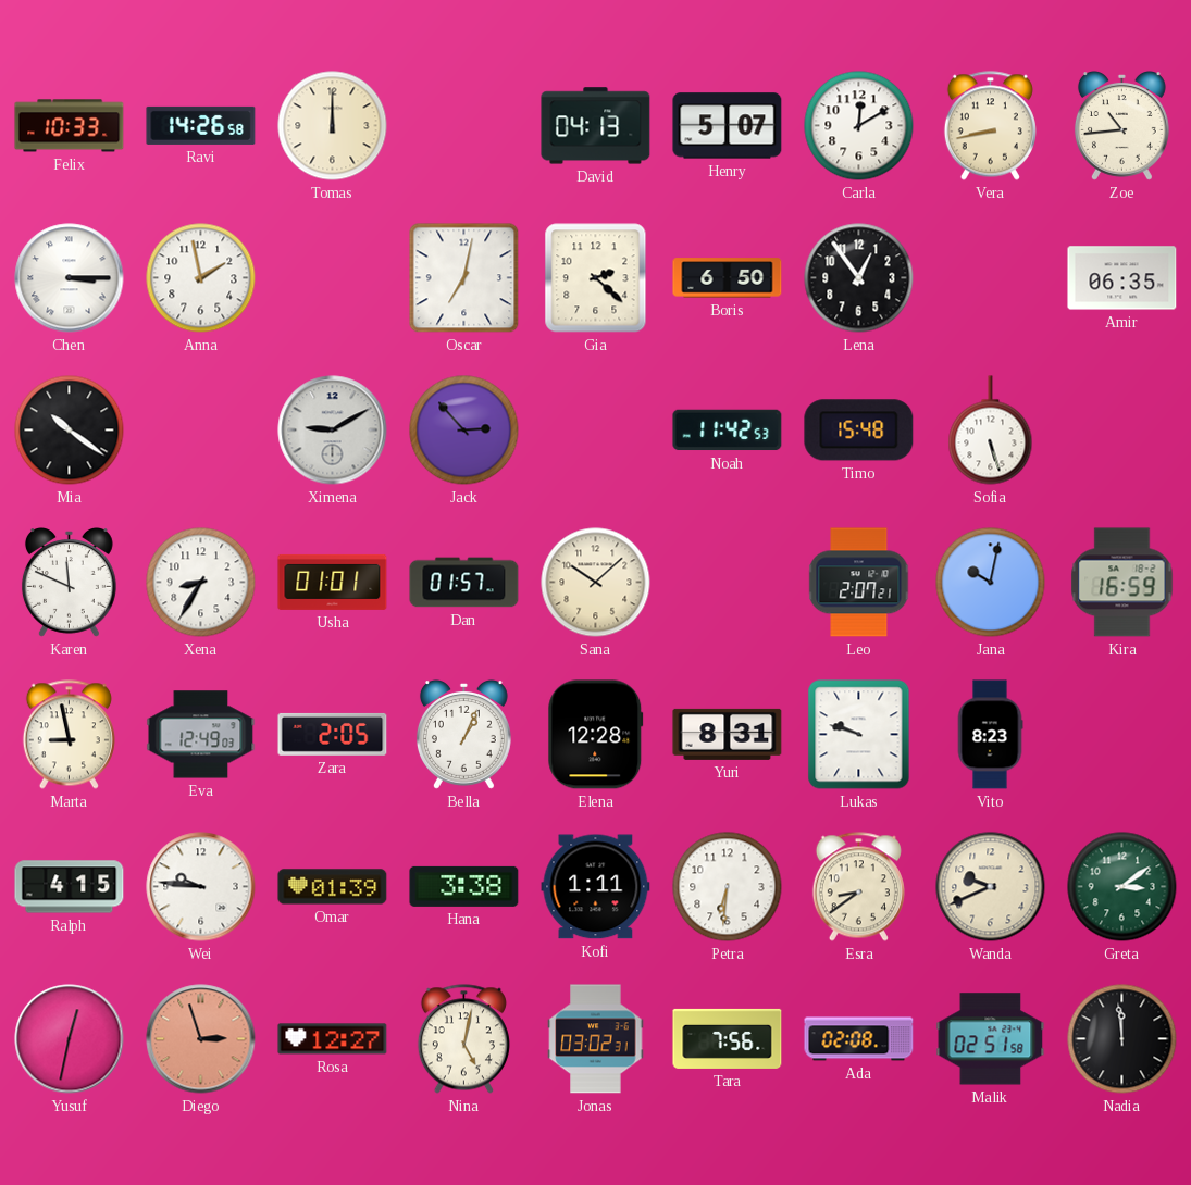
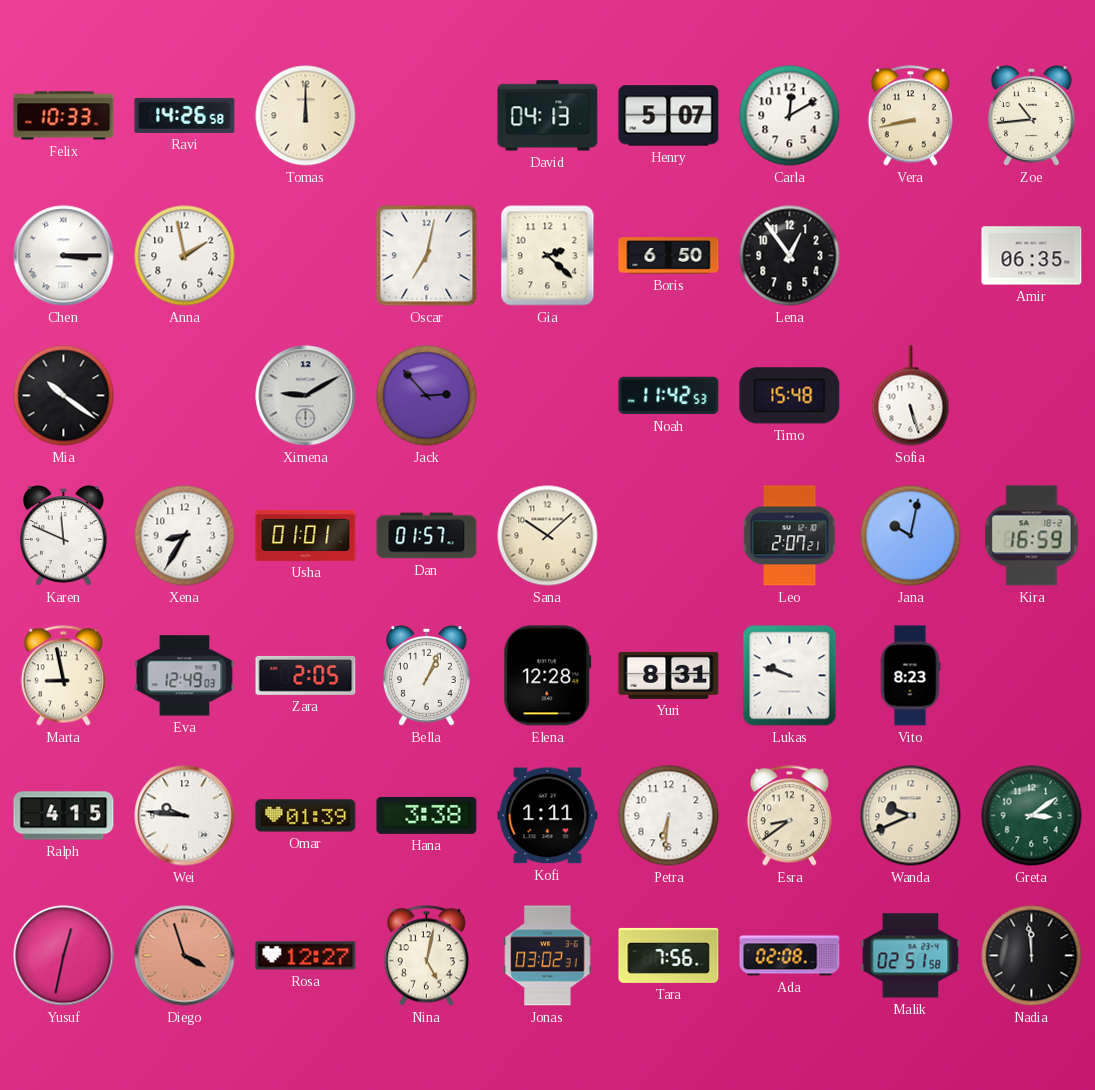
Diego: 2:57 -> 3:57
